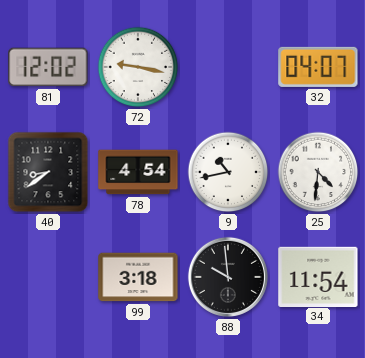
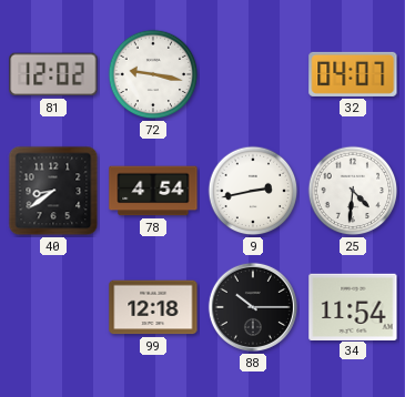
9: 10:43 -> 2:43
99: 3:18 -> 12:18
88: 9:59 -> 10:15
